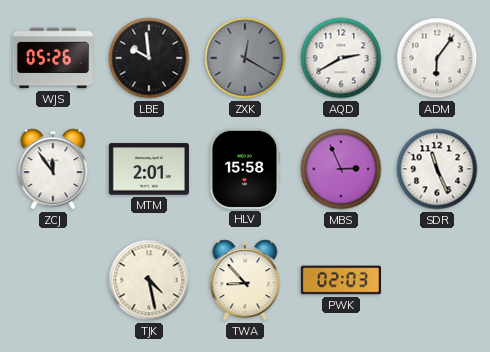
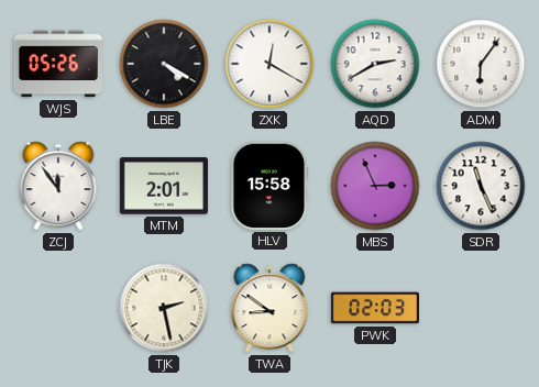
LBE: 9:59 -> 4:20
ZXK dial: grey -> white
TJK: 4:28 -> 2:28
TWA: 8:53 -> 8:51
